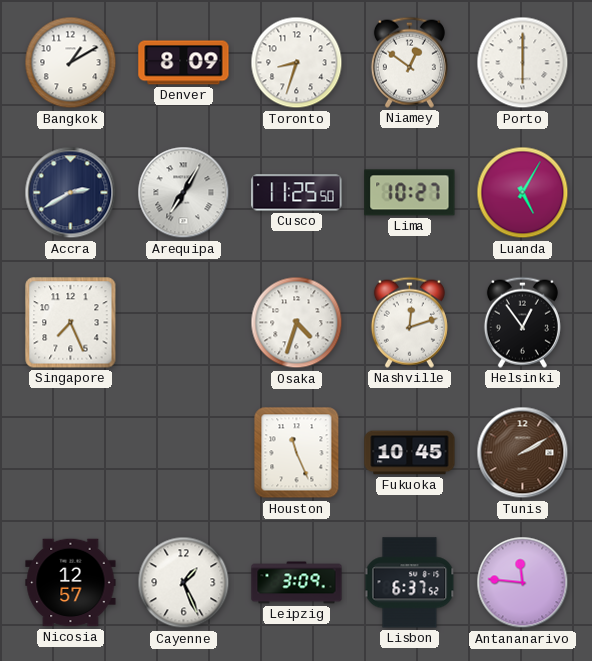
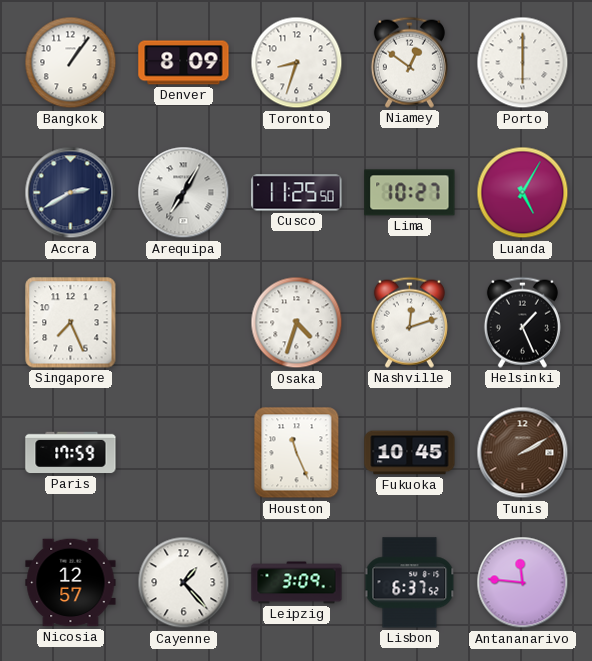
Bangkok: 1:10 -> 1:06
Helsinki: 12:54 -> 1:26
Paris: none -> 17:59
Cayenne: 1:26 -> 1:23
